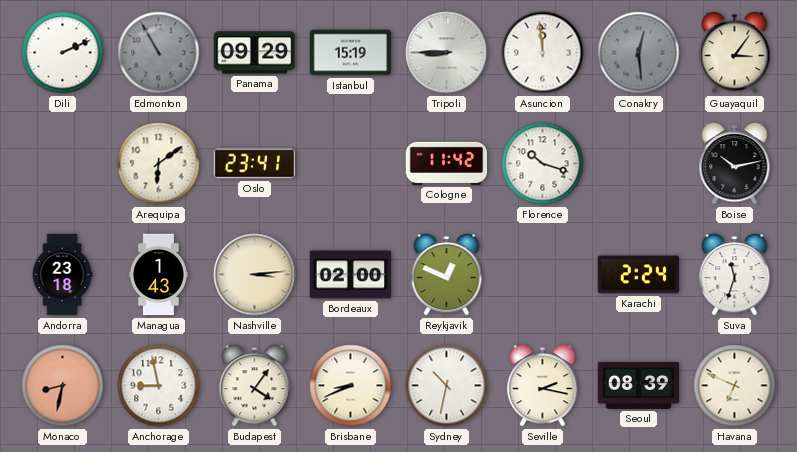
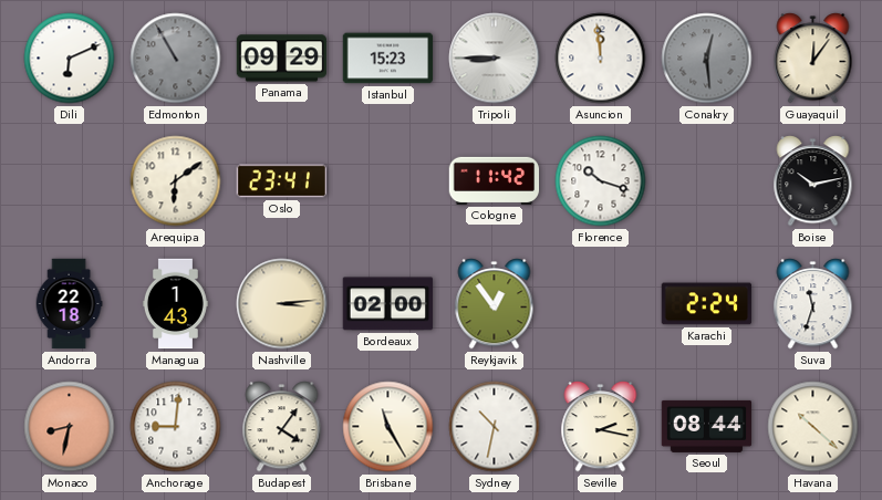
Dili: 2:11 -> 6:11
Istanbul: 15:19 -> 15:23
Guayaquil: 3:06 -> 12:06
Andorra: 23:18 -> 22:18
Reykjavik: 12:49 -> 12:54
Anchorage: 8:58 -> 9:01
Brisbane: 8:41 -> 11:25
Seoul: 08:39 -> 08:44
Havana: 6:49 -> 10:22
